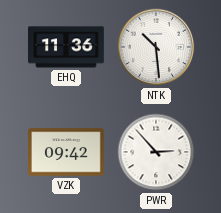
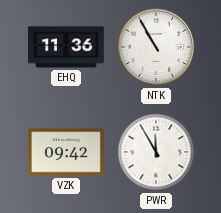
NTK: 10:29 -> 10:55
PWR: 2:53 -> 11:55
